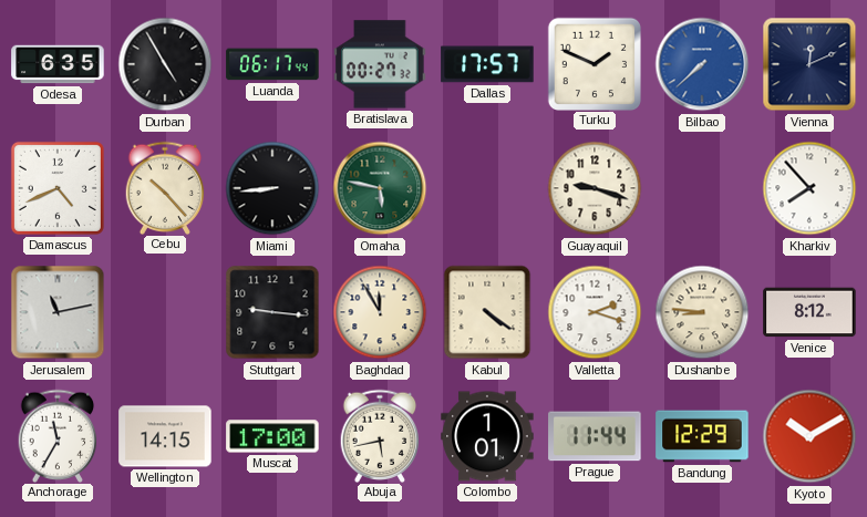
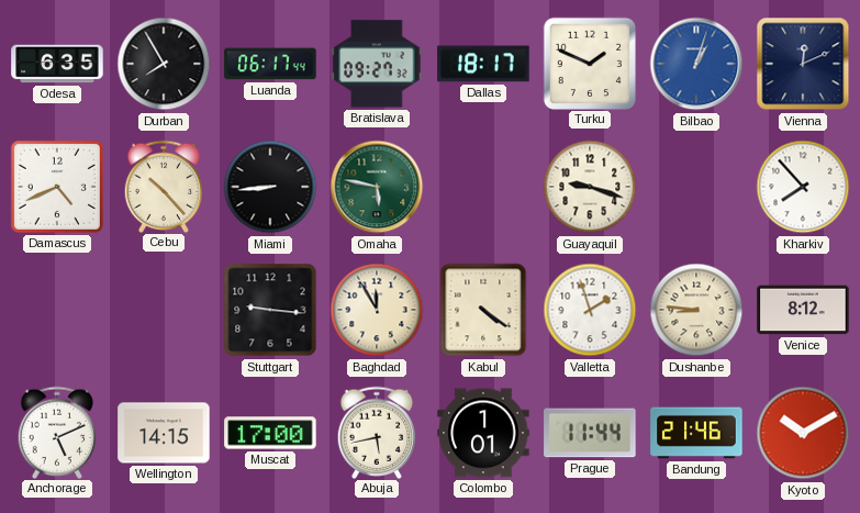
Durban: 4:55 -> 7:55
Bratislava: 00:27 -> 09:27
Dallas: 17:57 -> 18:17
Bilbao: 7:38 -> 1:03
Jerusalem: 11:13 -> none
Valletta: 2:18 -> 1:57
Anchorage: 11:35 -> 5:11
Bandung: 12:29 -> 21:46
